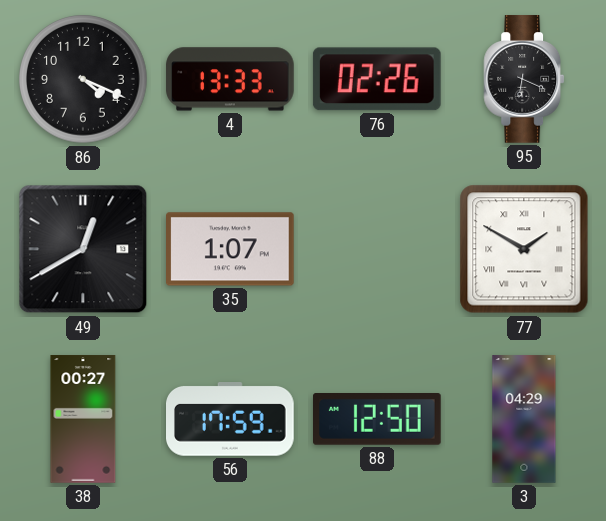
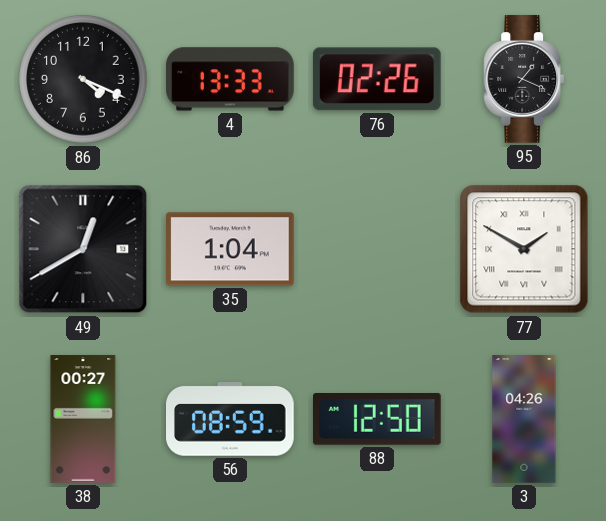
95: 6:19 -> 1:19
35: 1:07 -> 1:04
56: 17:59 -> 08:59
3: 04:29 -> 04:26
